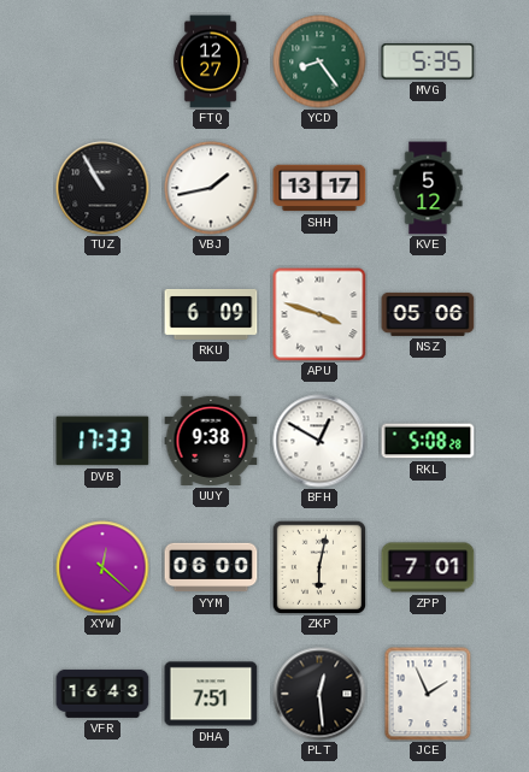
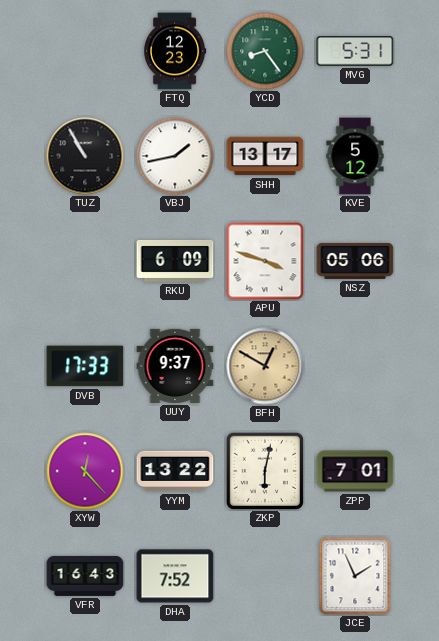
FTQ: 12:27 -> 12:23
MVG: 5:35 -> 5:31
UUY: 9:38 -> 9:37
BFH dial: white -> champagne
RKL: 5:08 -> none
XYW: 12:22 -> 12:23
YYM: 06:00 -> 13:22
DHA: 7:51 -> 7:52
PLT: 12:29 -> none
